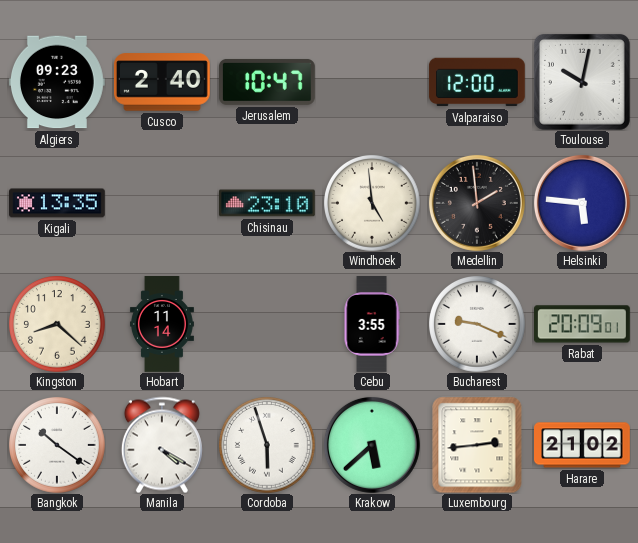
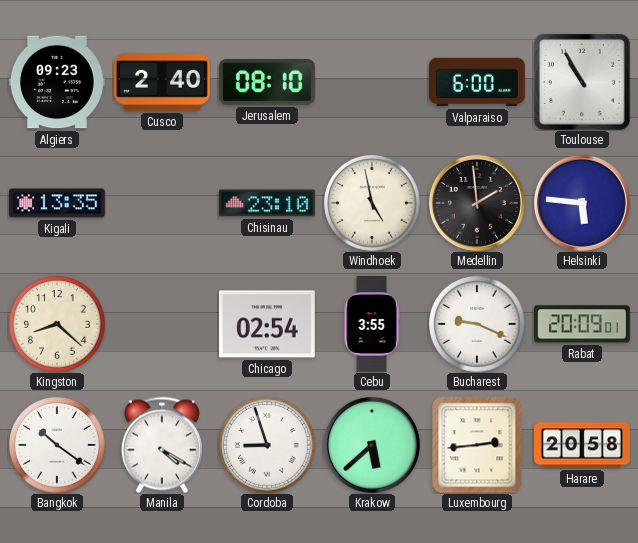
Jerusalem: 10:47 -> 08:10
Valparaiso: 12:00 -> 6:00
Toulouse: 10:02 -> 10:55
Windhoek: 4:59 -> 4:58
Hobart: 11:14 -> none
Chicago: none -> 02:54
Cordoba: 5:57 -> 8:57
Harare: 21:02 -> 20:58
